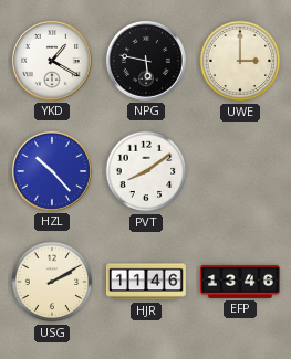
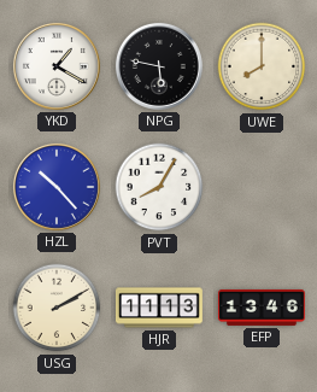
UWE: 3:00 -> 8:00
PVT: 8:09 -> 8:05
HJR: 11:46 -> 11:13
